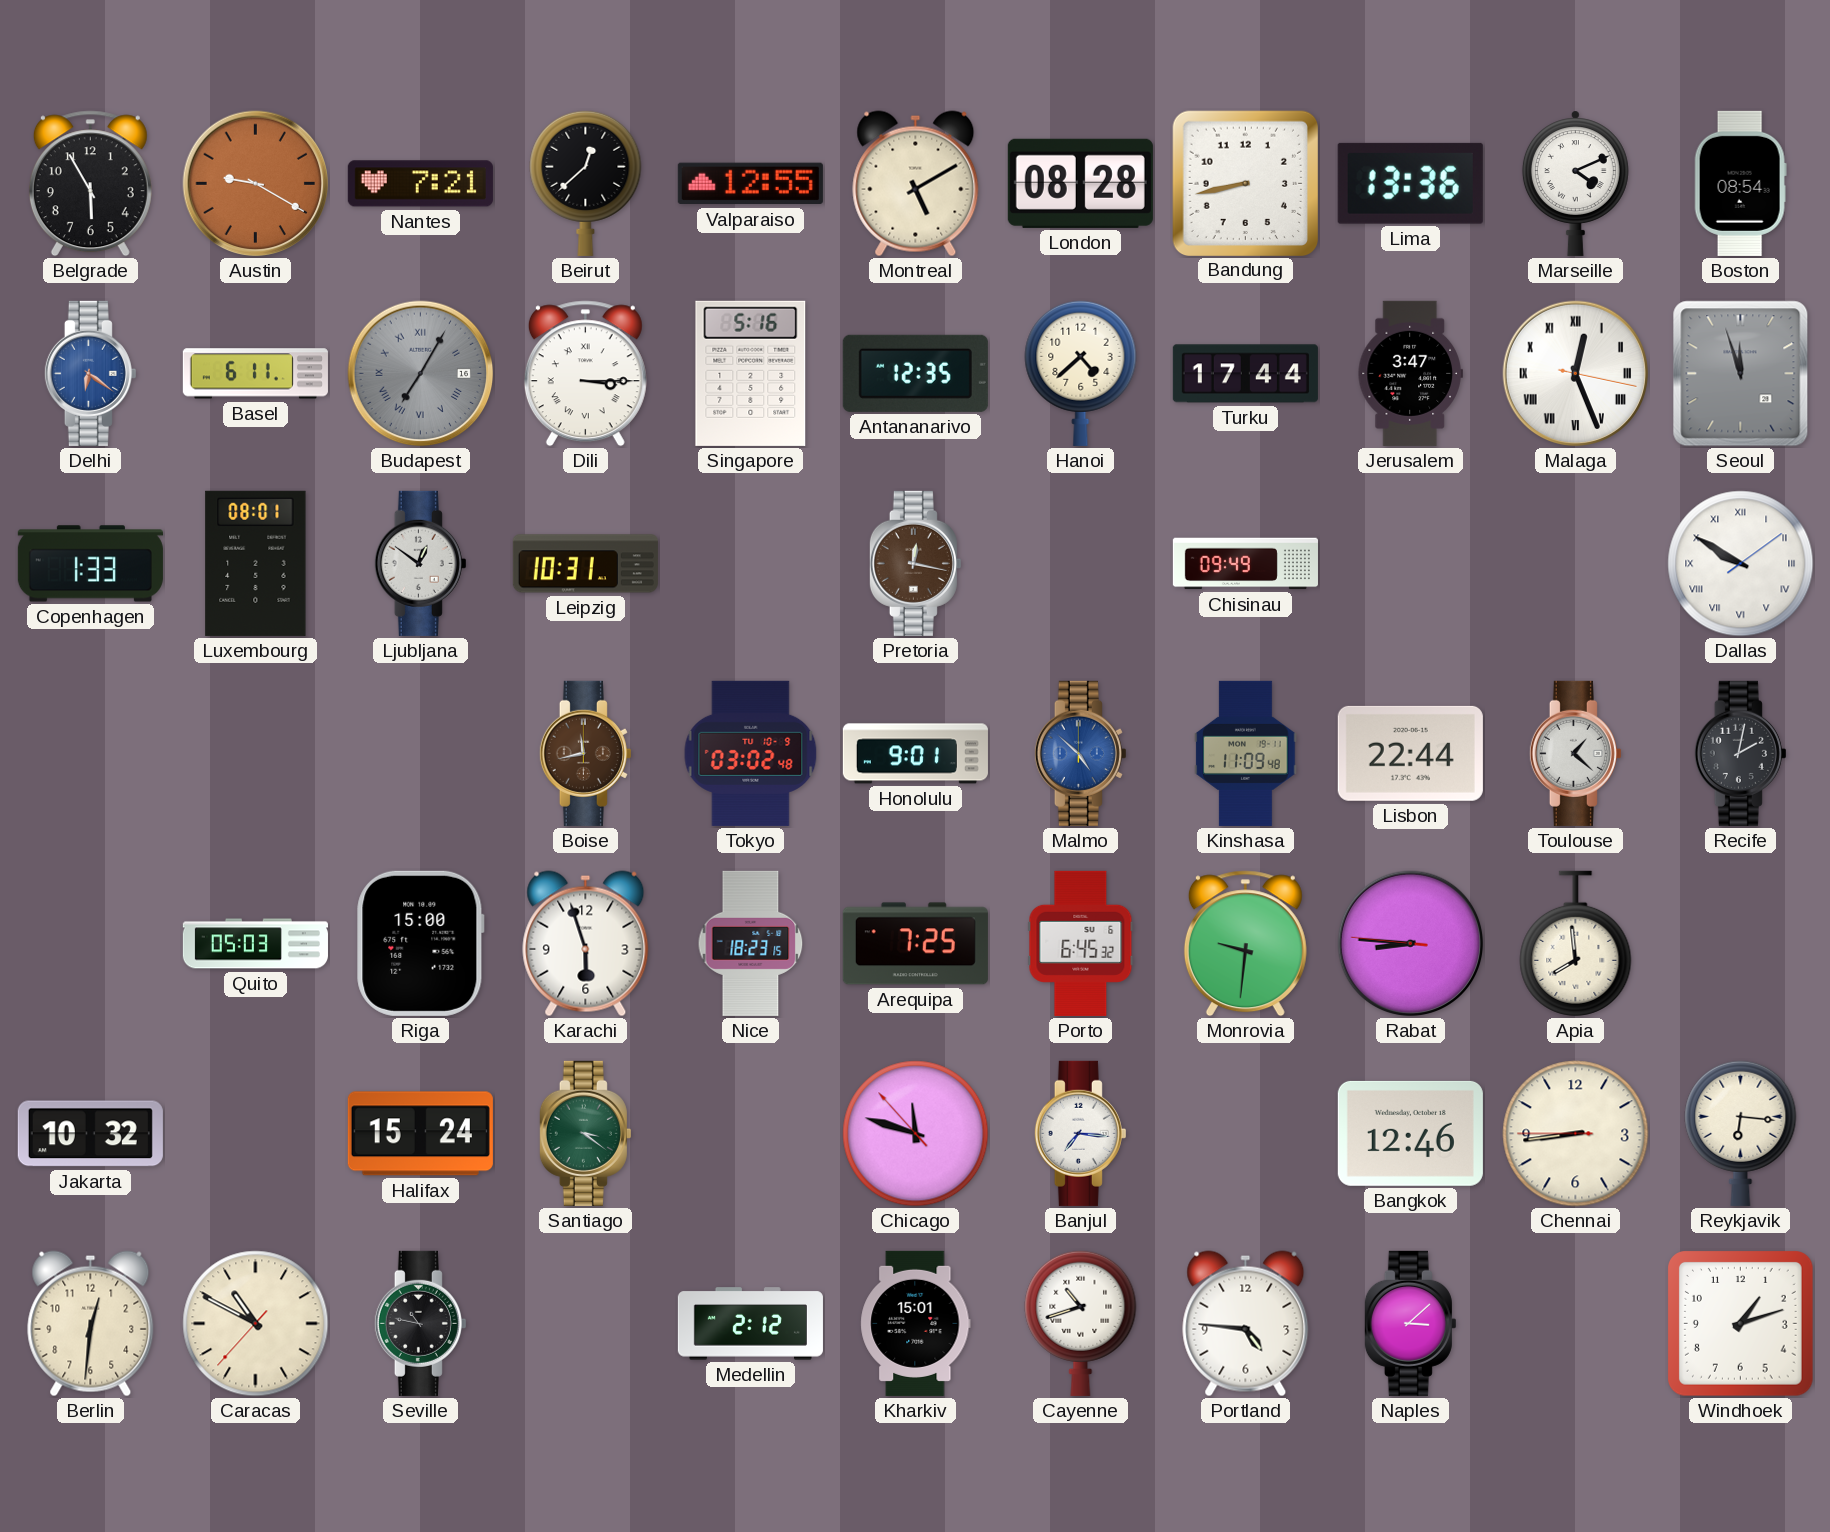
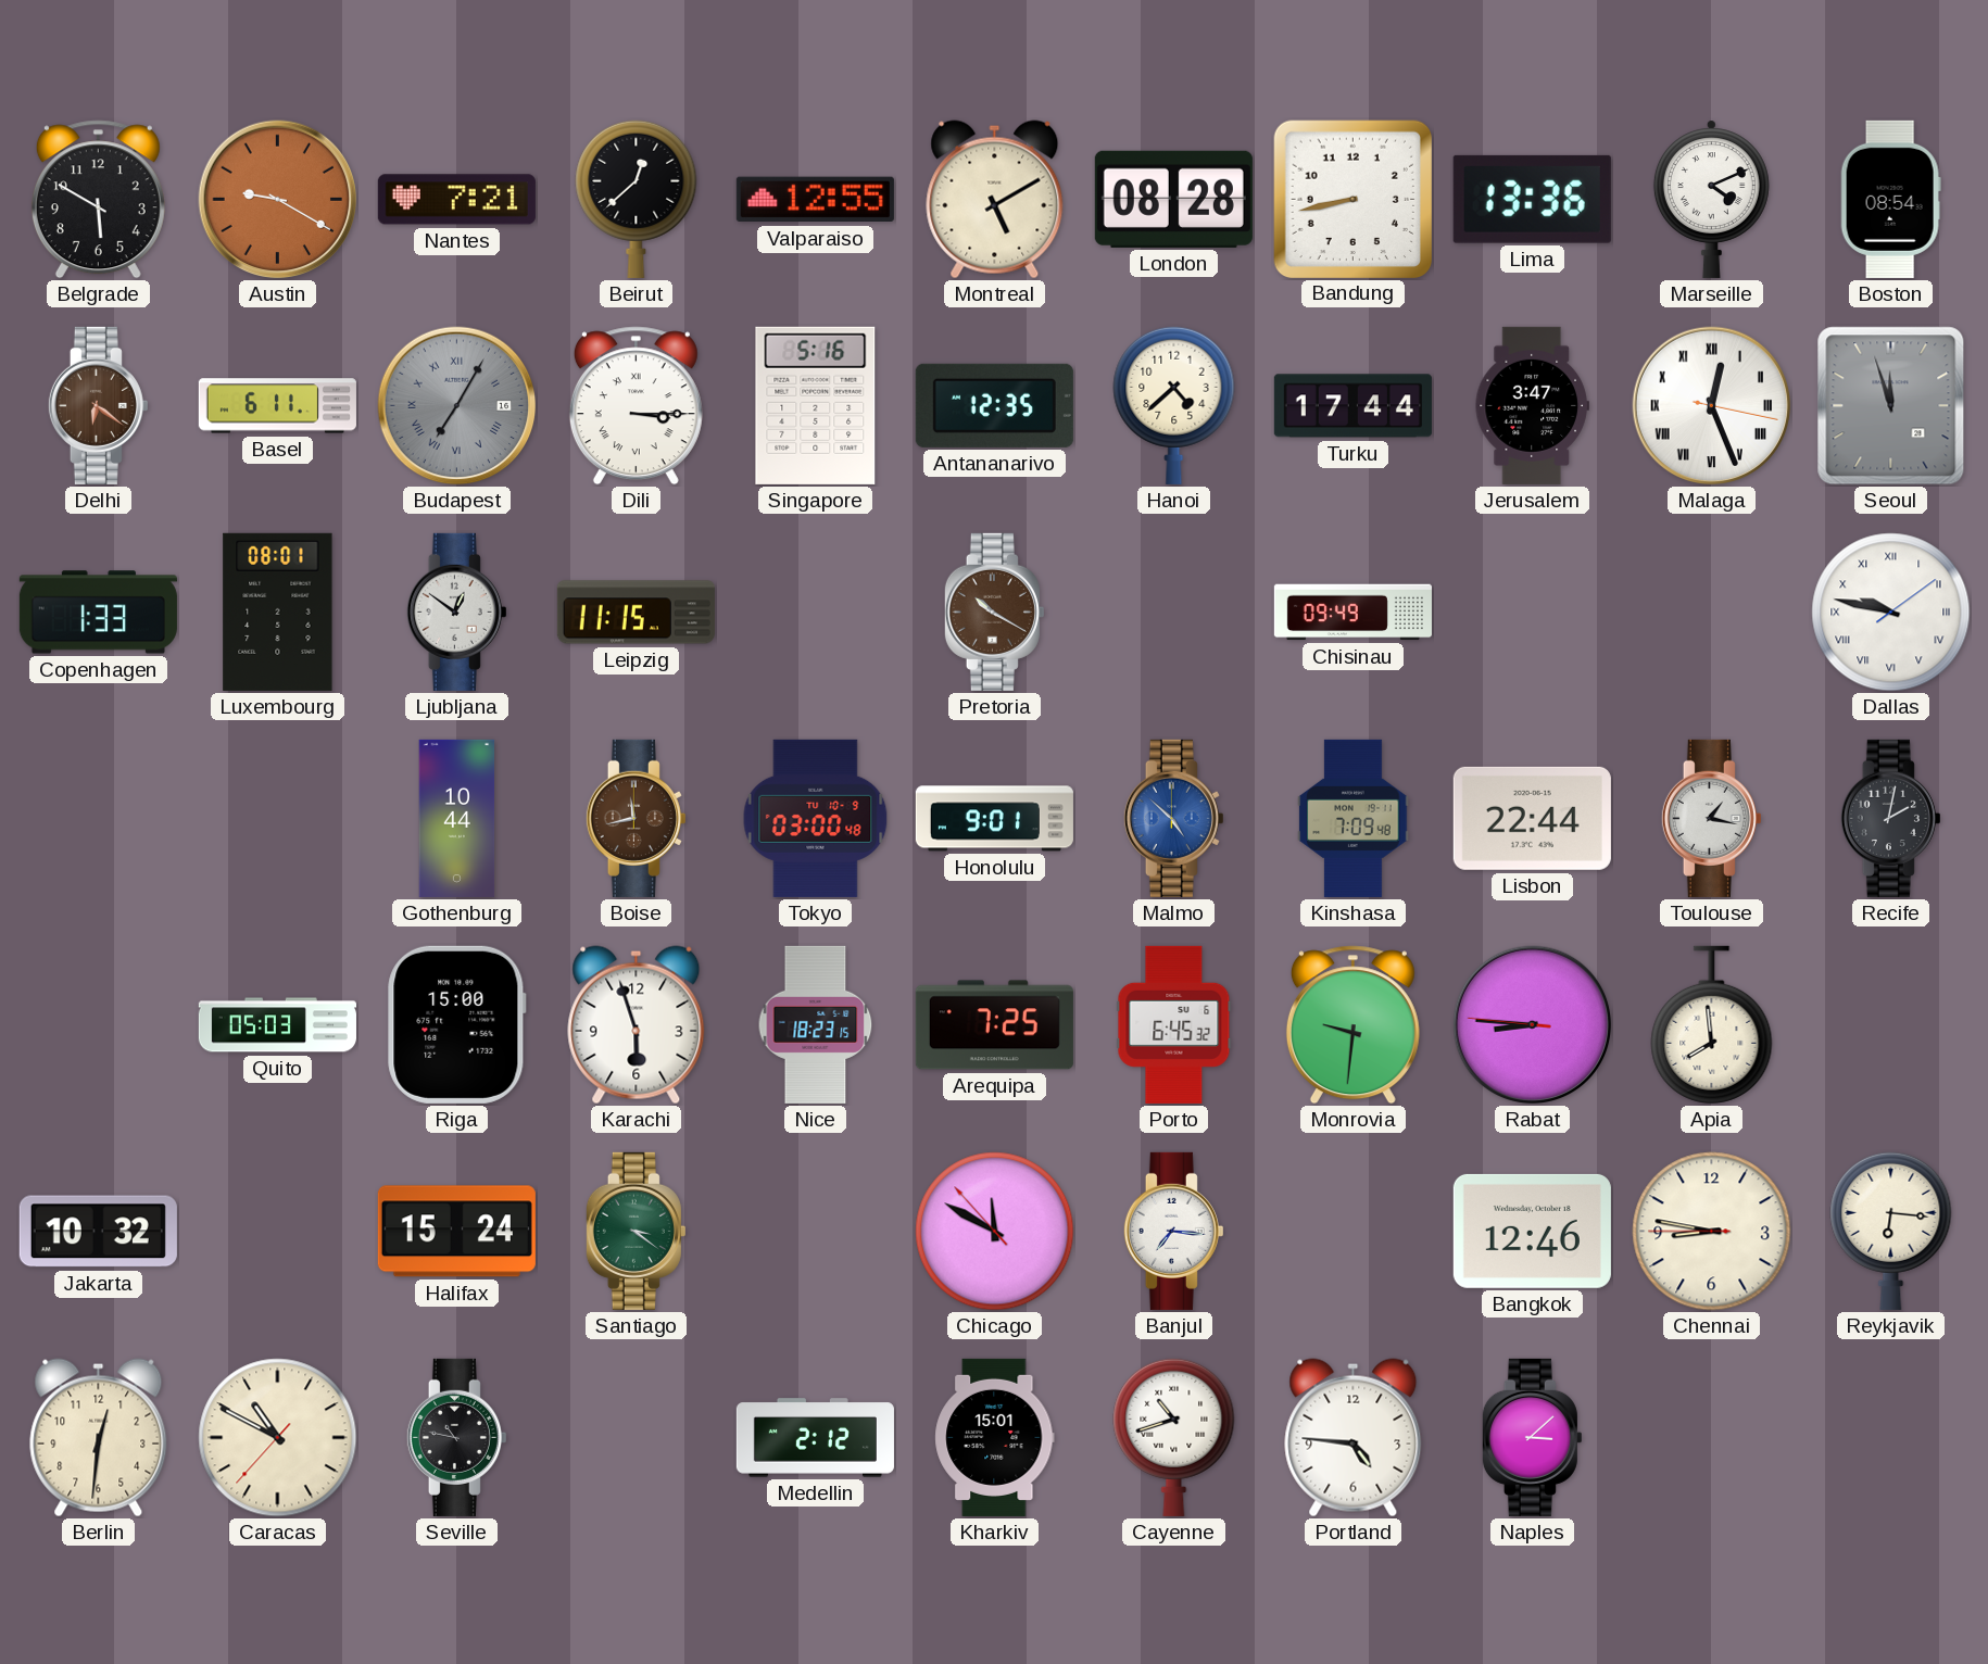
Belgrade: 5:55 -> 5:50
Delhi dial: blue -> brown
Leipzig: 10:31 -> 11:15
Pretoria: 12:17 -> 10:20
Dallas: 9:50 -> 9:47
Gothenburg: none -> 10:44
Tokyo: 03:02 -> 03:00
Kinshasa: 11:09 -> 7:09
Toulouse: 1:22 -> 1:17
Chicago: 11:47 -> 11:49
Chennai: 8:43 -> 8:46
Windhoek: 1:12 -> none
